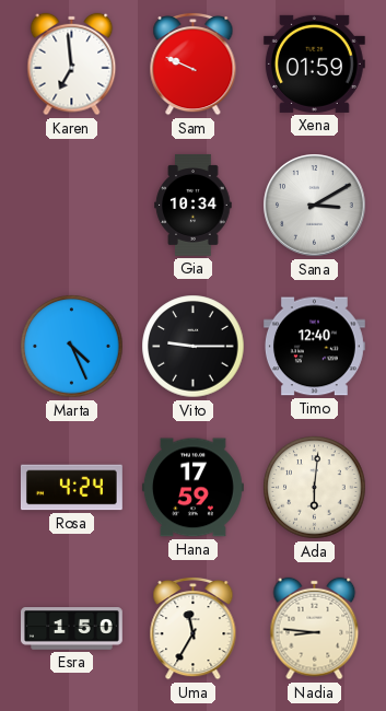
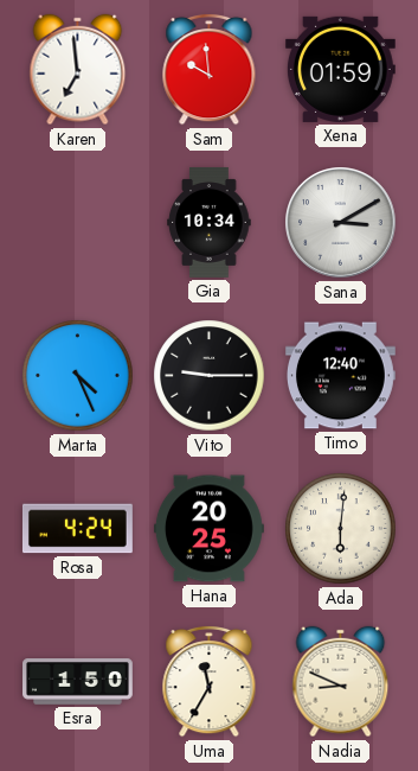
Sam: 9:49 -> 9:59
Hana: 17:59 -> 20:25
Nadia: 8:46 -> 8:49
